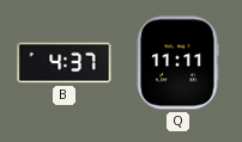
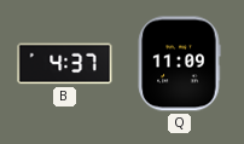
Q: 11:11 -> 11:09
